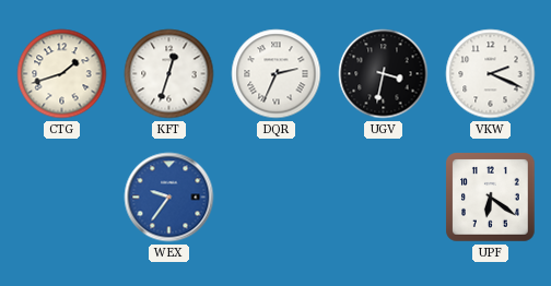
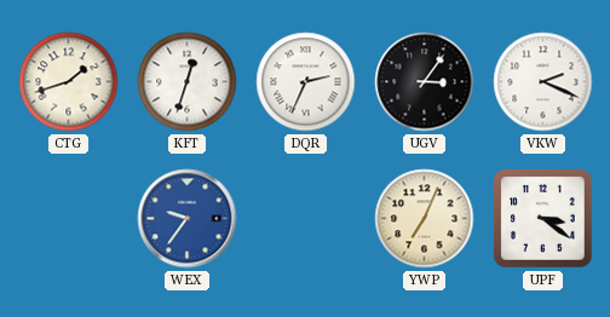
UGV: 3:32 -> 3:06
YWP: none -> 7:04
UPF: 6:21 -> 3:21
